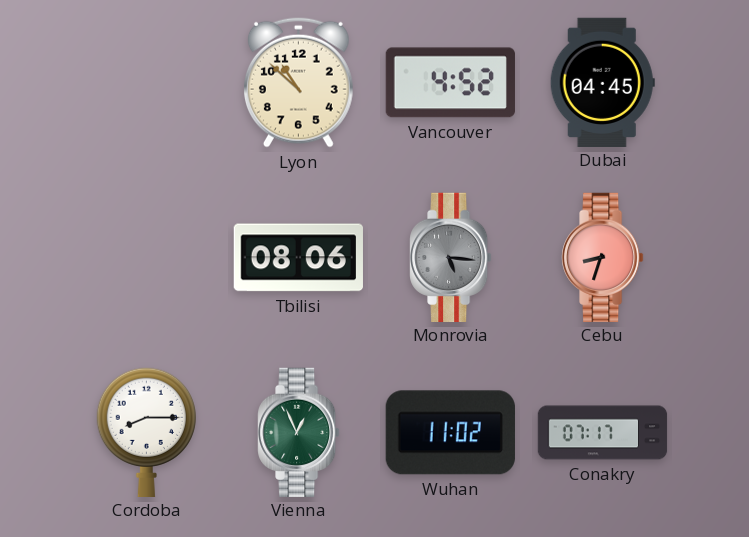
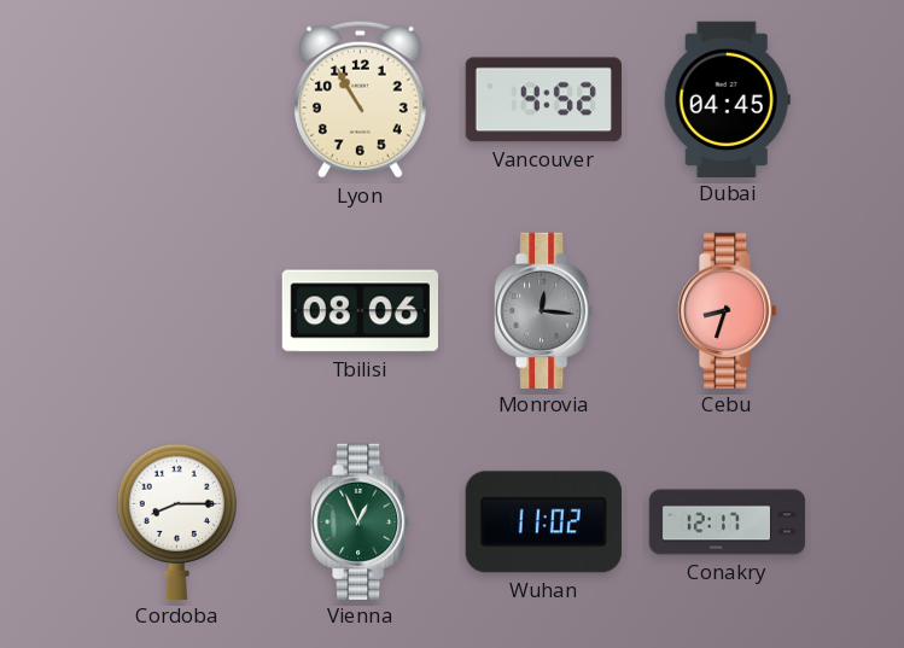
Lyon: 10:52 -> 10:55
Monrovia: 5:16 -> 12:16
Conakry: 07:17 -> 12:17
